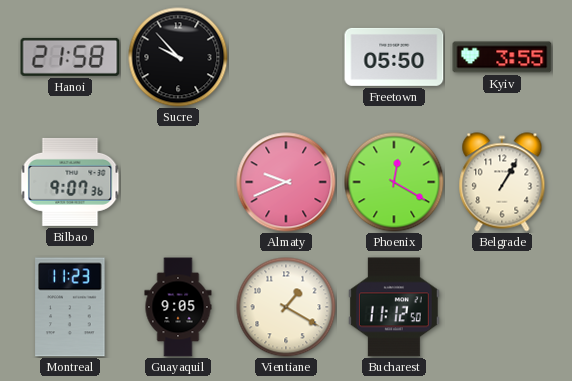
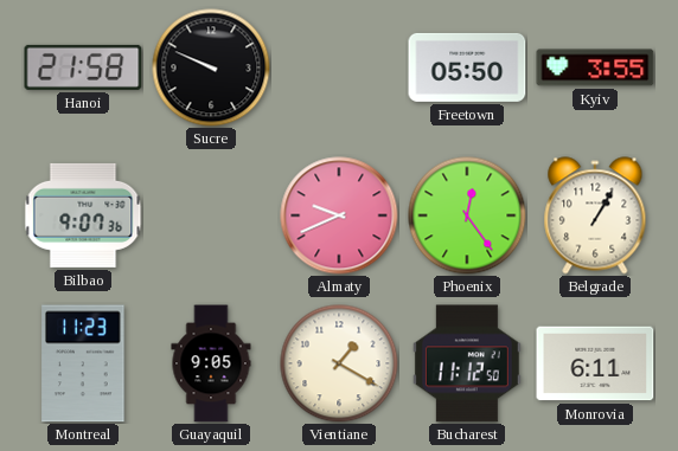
Sucre: 9:53 -> 9:49
Phoenix: 12:20 -> 12:24
Monrovia: none -> 6:11
